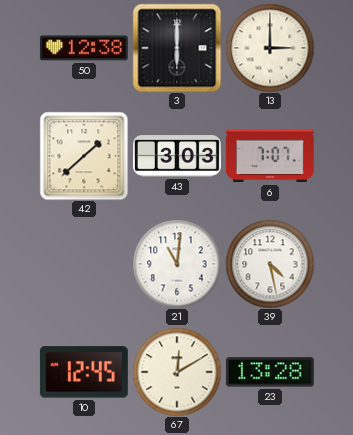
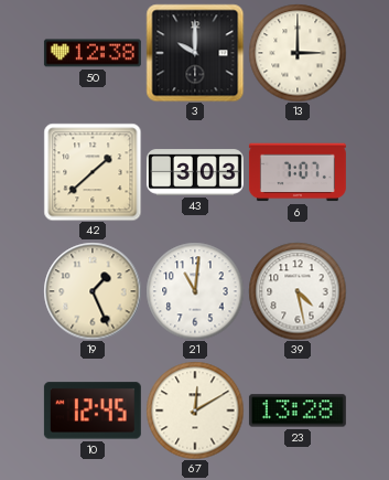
3: 6:00 -> 10:00
19: none -> 1:26
